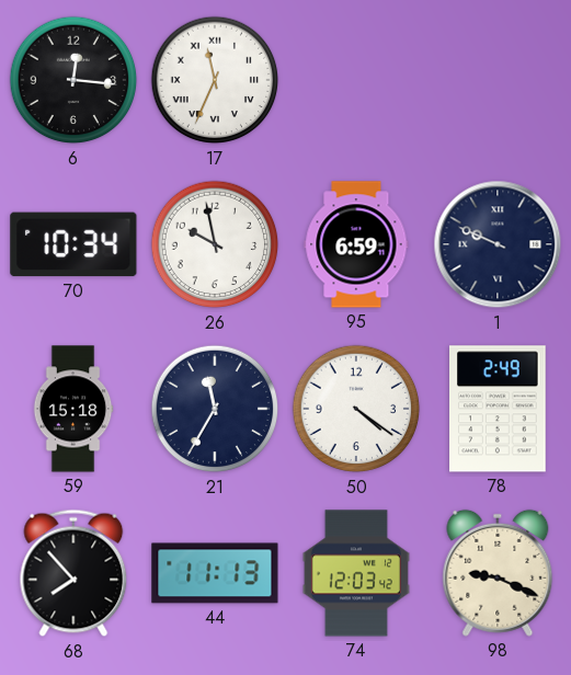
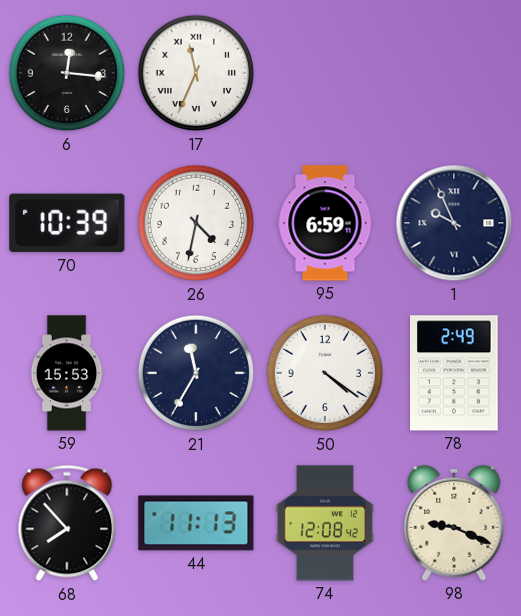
70: 10:34 -> 10:39
26: 9:58 -> 4:32
1: 9:49 -> 9:56
59: 15:18 -> 15:53
74: 12:03 -> 12:08
